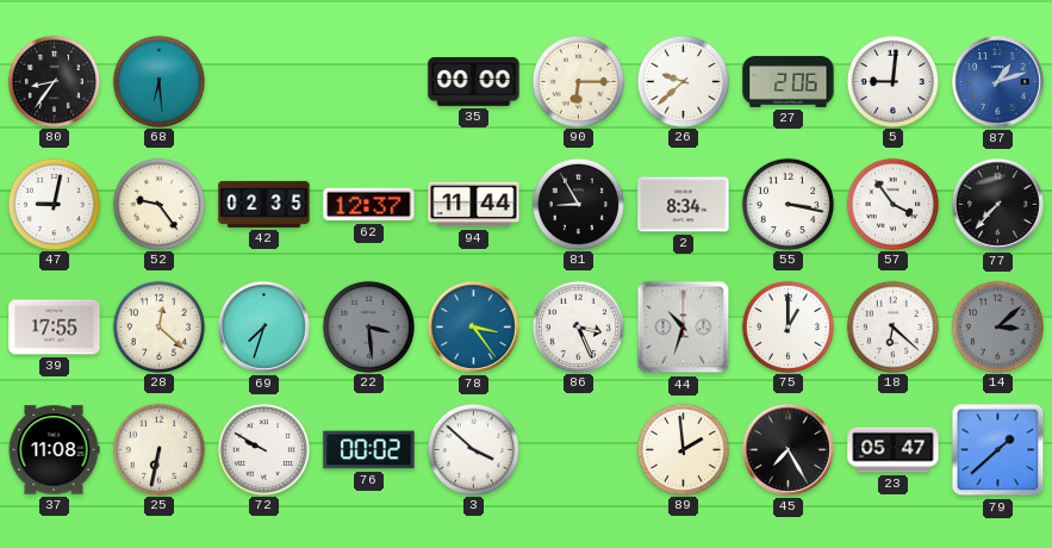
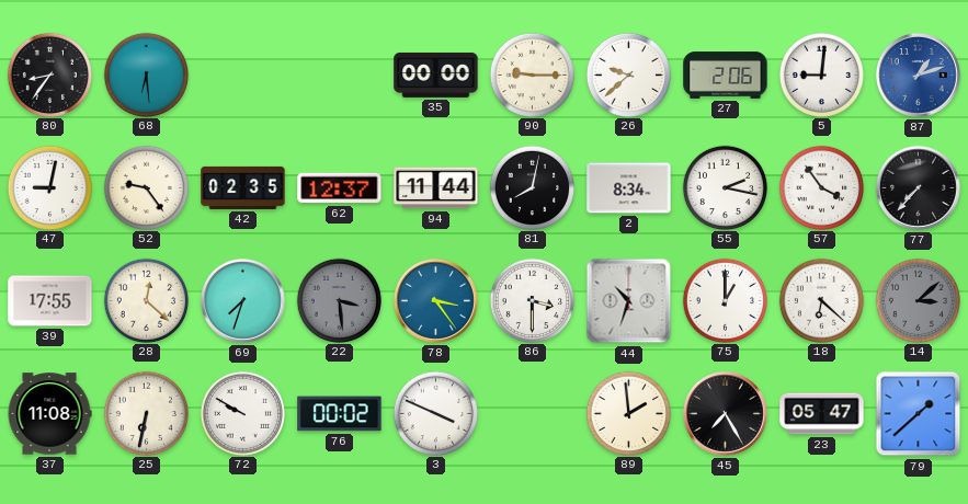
90: 6:15 -> 9:15
81: 8:55 -> 8:02
55: 3:17 -> 2:17
86: 3:26 -> 3:30
3: 3:52 -> 3:49
